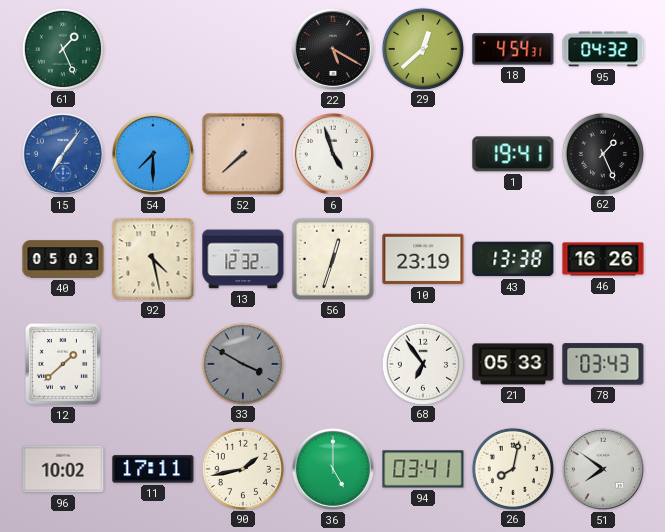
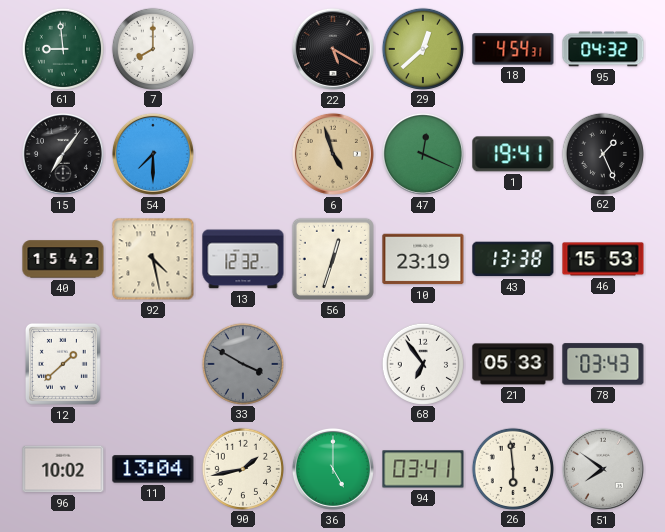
61: 1:26 -> 8:59
7: none -> 8:00
15 dial: blue -> black
52: 7:38 -> none
6 dial: white -> champagne
47: none -> 12:19
40: 05:03 -> 15:42
46: 16:26 -> 15:53
11: 17:11 -> 13:04
26: 8:02 -> 5:59
